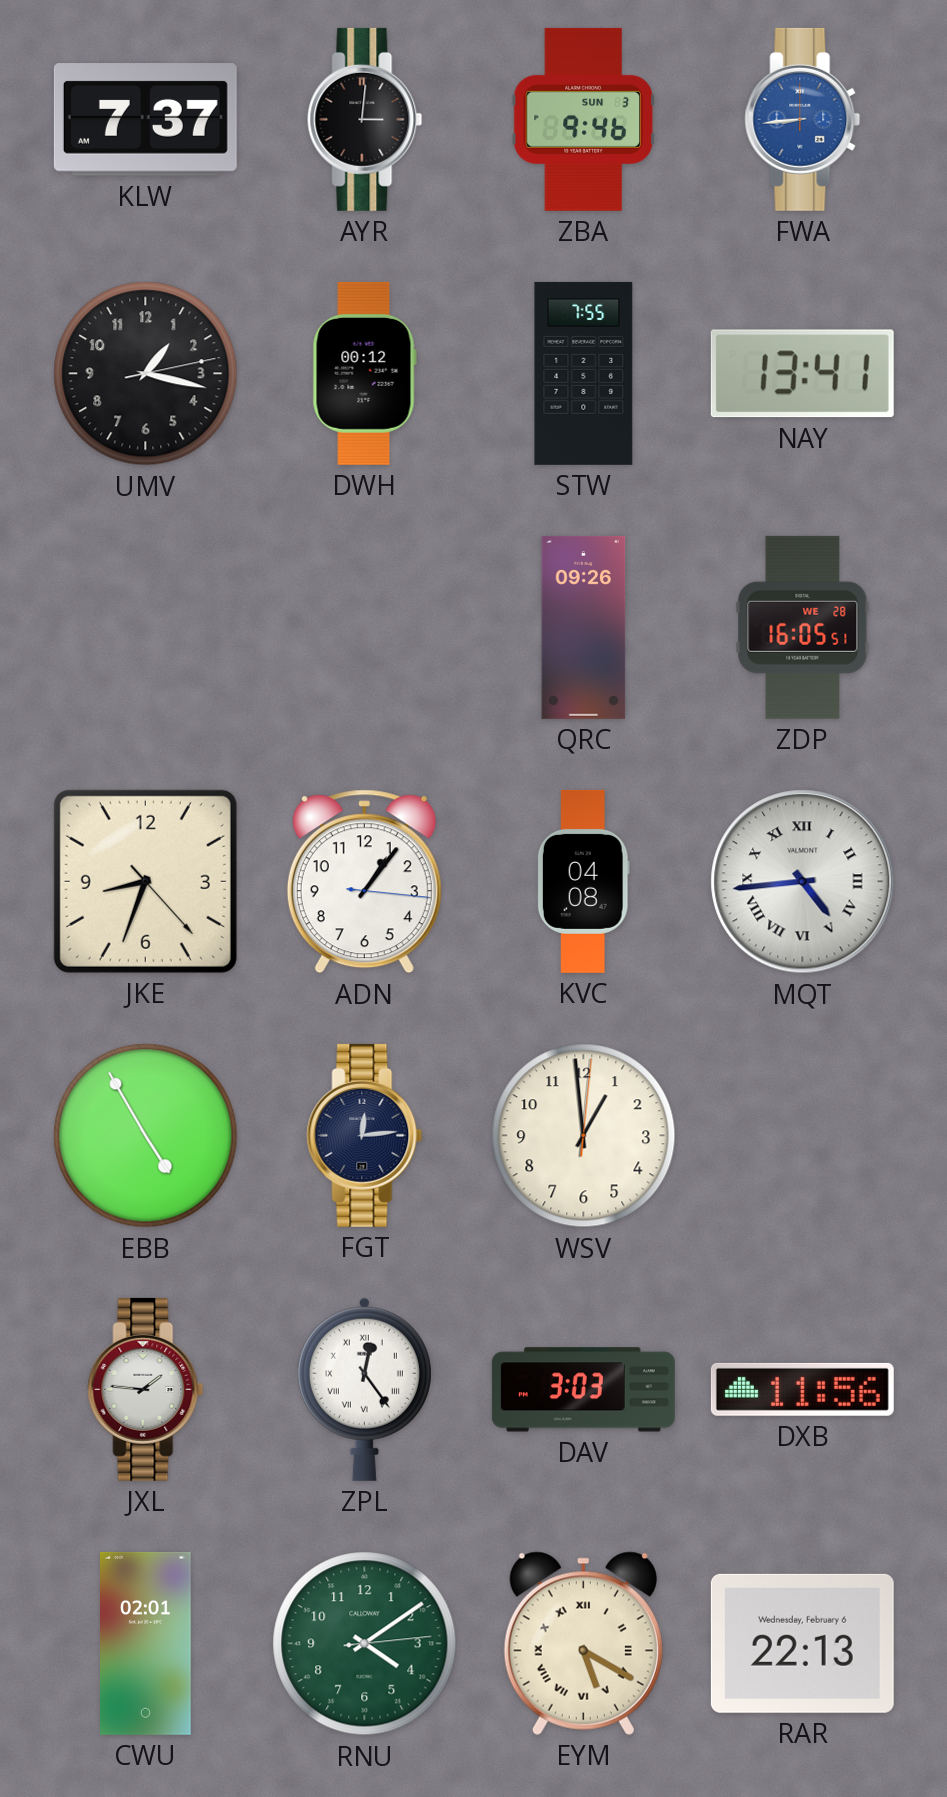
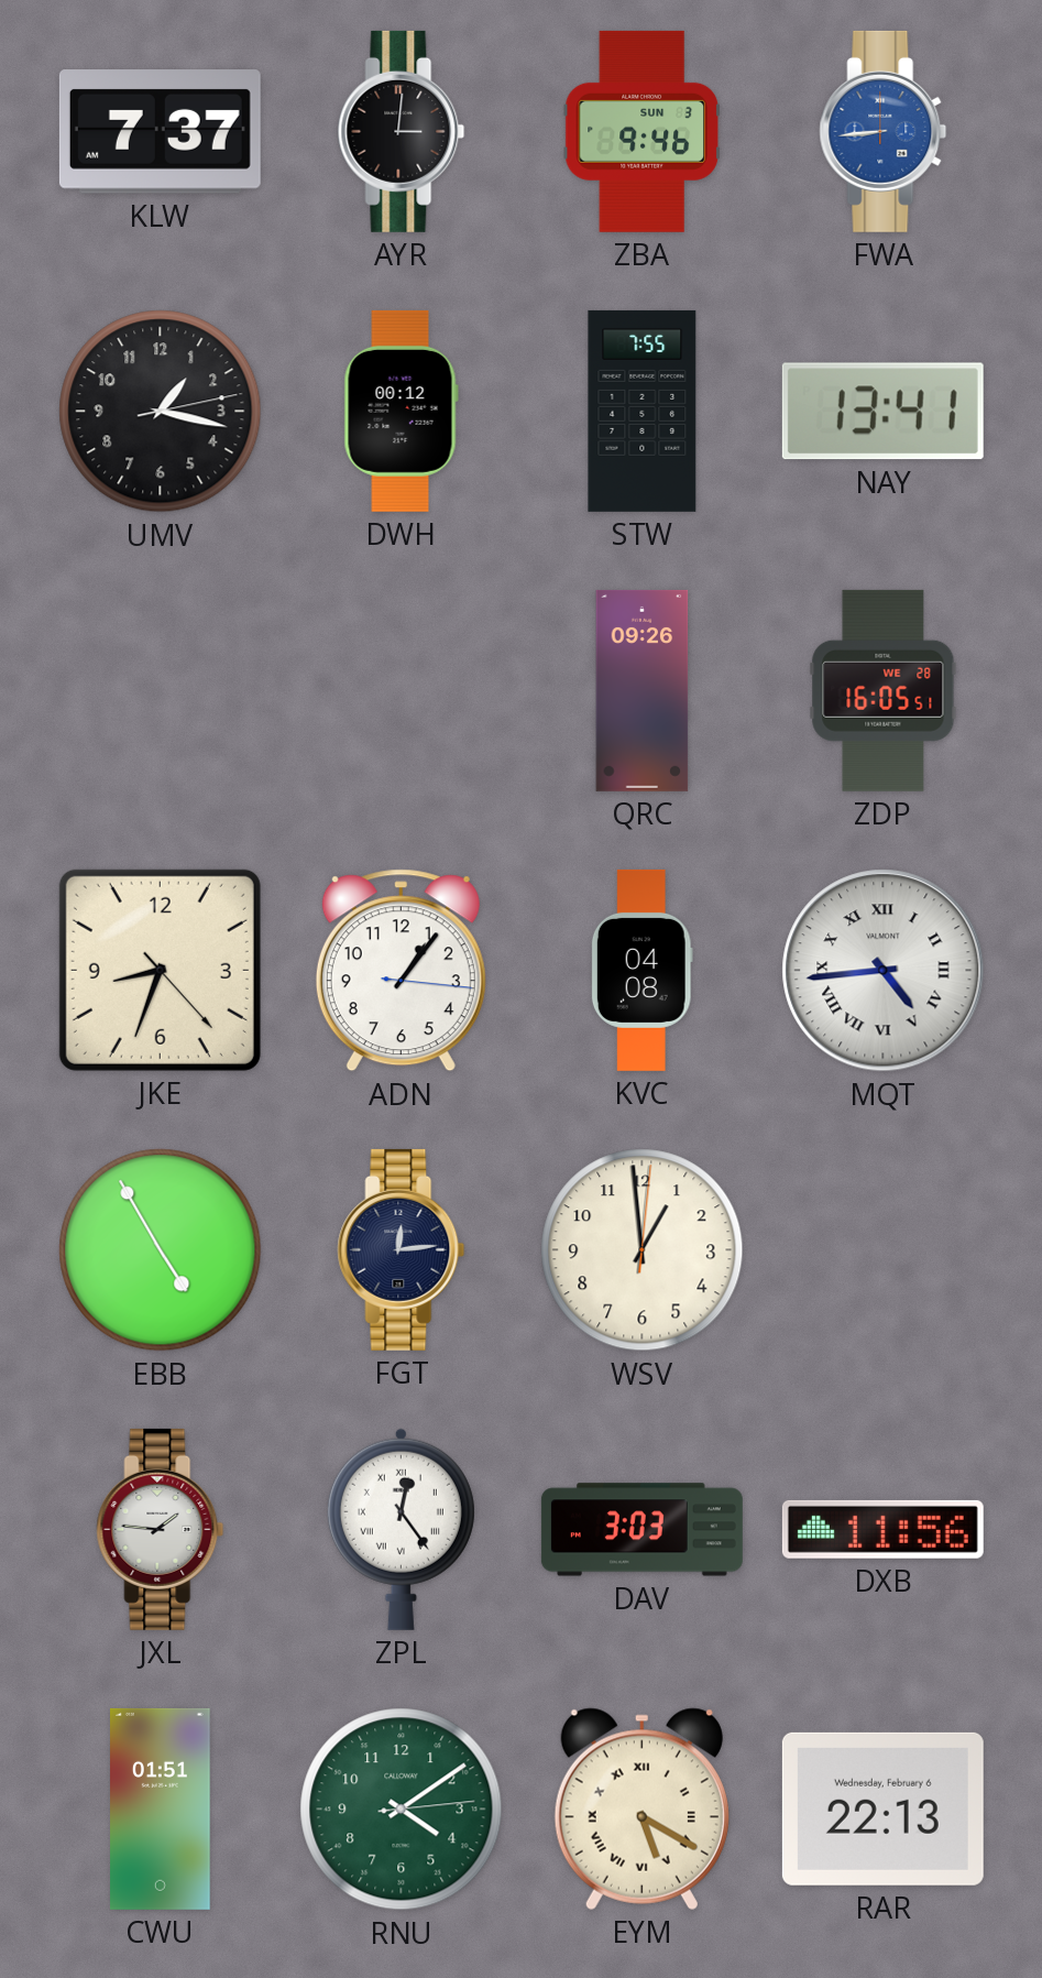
CWU: 02:01 -> 01:51
